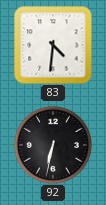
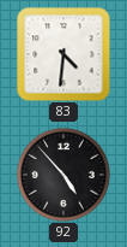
92: 6:32 -> 4:53
